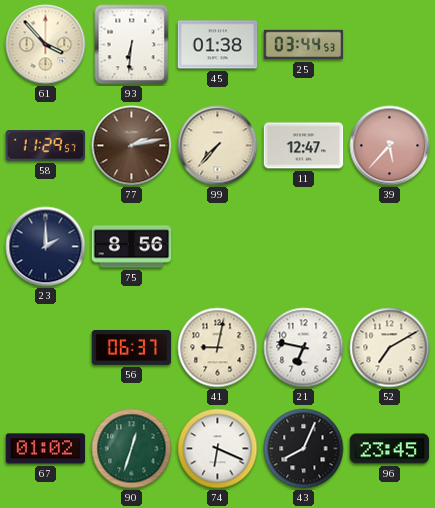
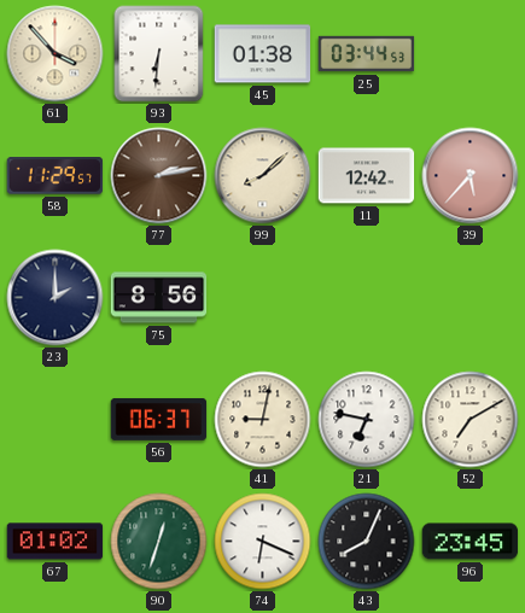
99: 7:37 -> 8:08
11: 12:47 -> 12:42
